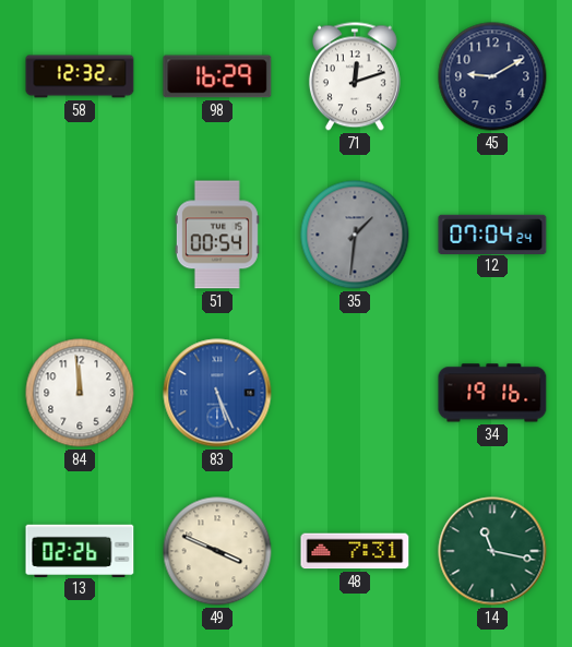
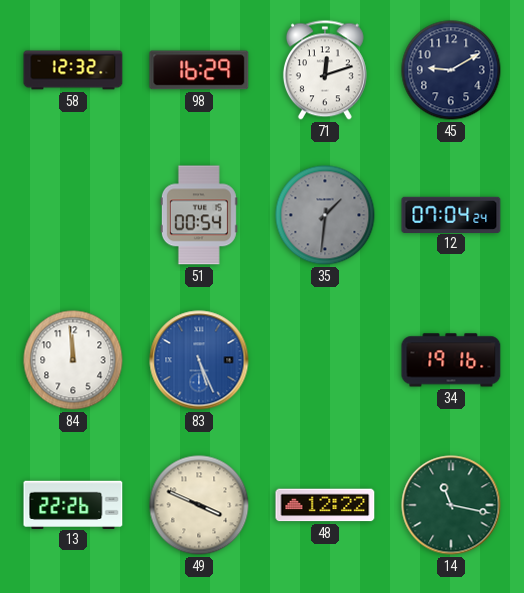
13: 02:26 -> 22:26
48: 7:31 -> 12:22
